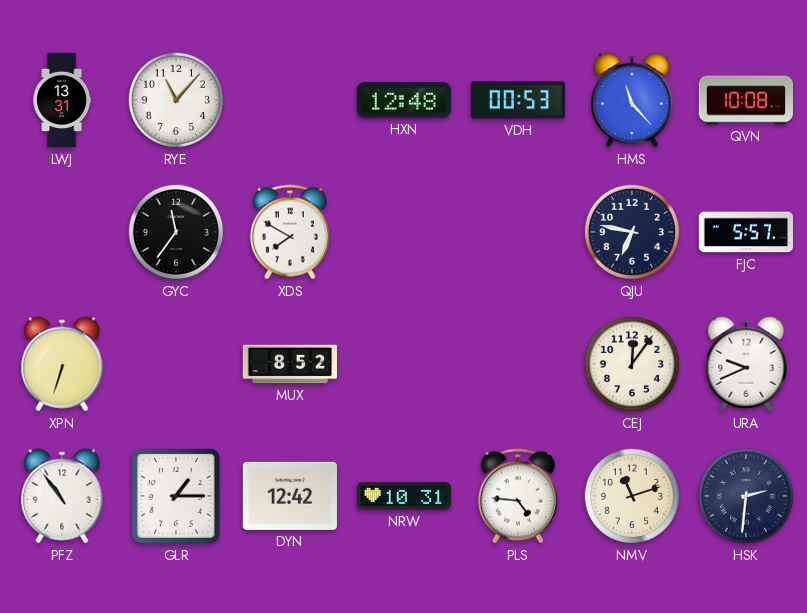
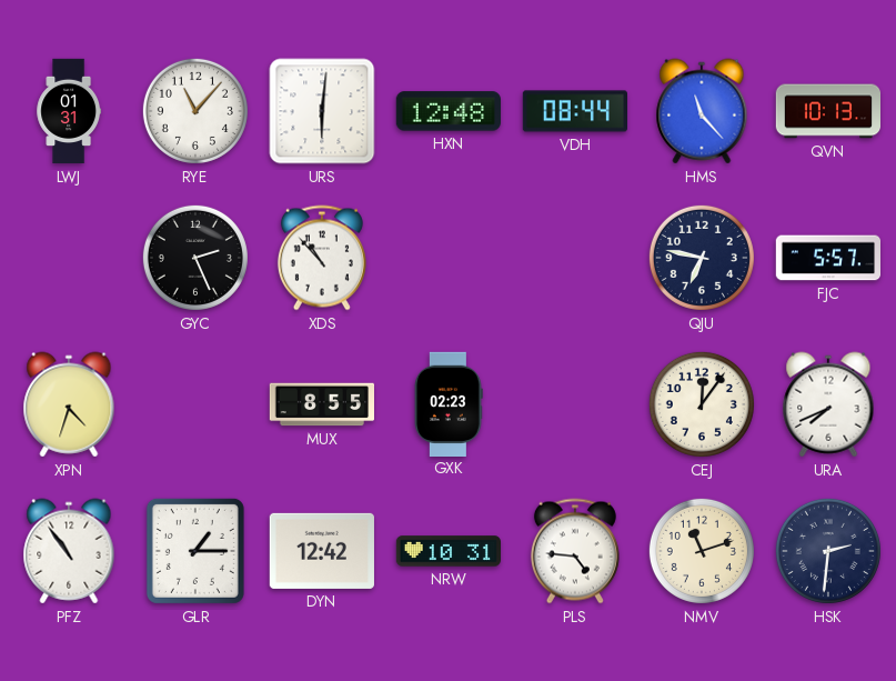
LWJ: 13:31 -> 01:31
URS: none -> 6:01
VDH: 00:53 -> 08:44
QVN: 10:08 -> 10:13
GYC: 11:36 -> 2:26
XDS: 7:50 -> 10:53
XPN: 6:33 -> 4:33
MUX: 8:52 -> 8:55
GXK: none -> 02:23
URA: 9:41 -> 7:41
